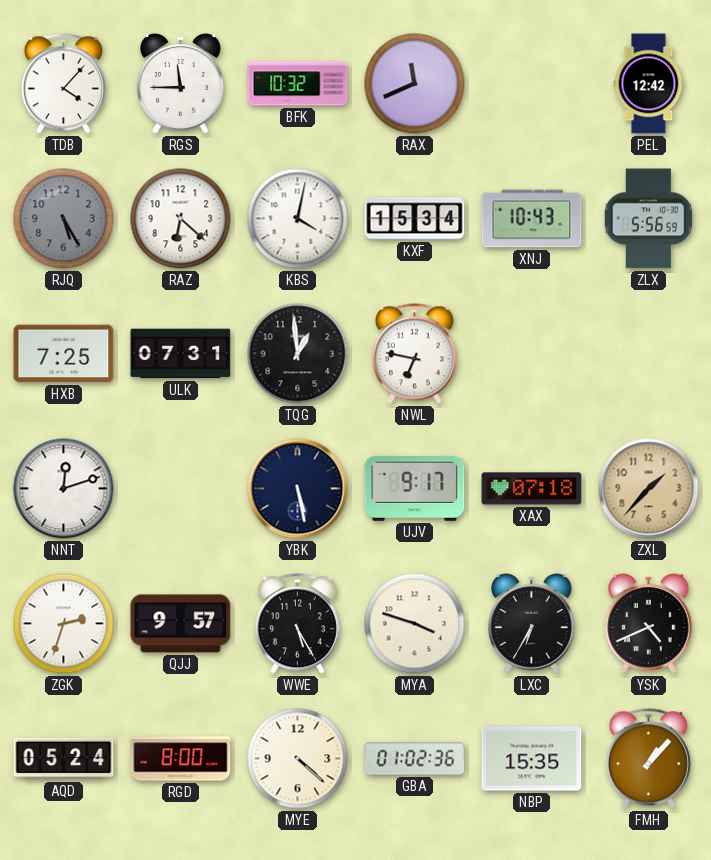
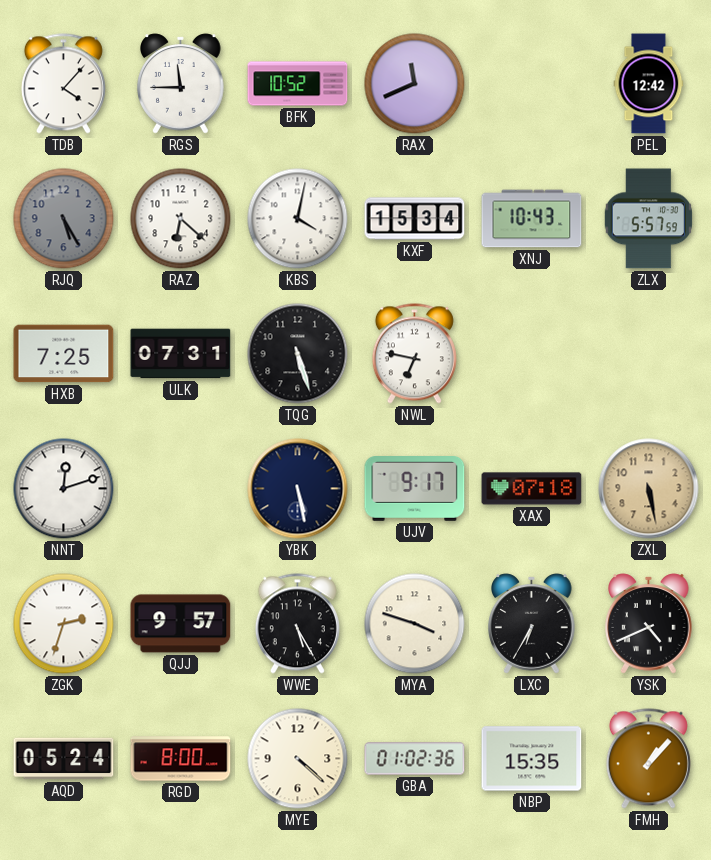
BFK: 10:32 -> 10:52
ZLX: 5:56 -> 5:57
TQG: 12:59 -> 5:27
ZXL: 1:37 -> 5:28
